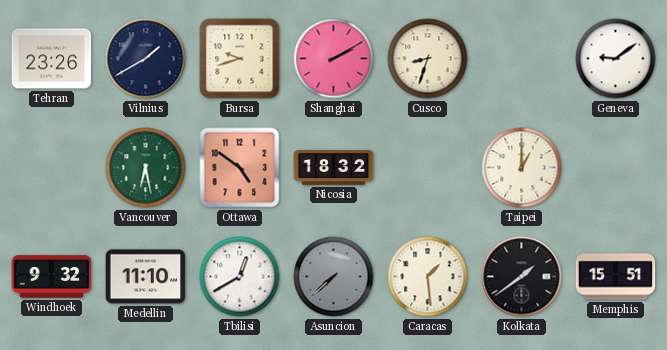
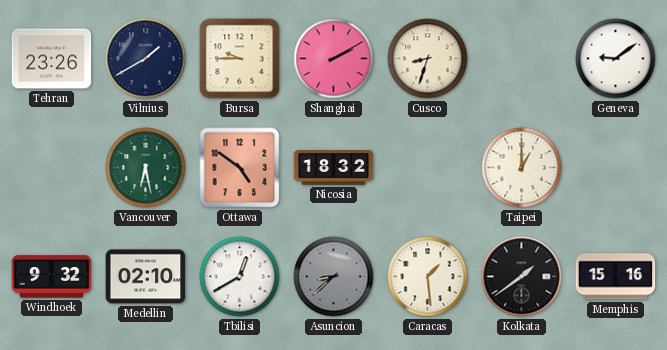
Bursa: 9:42 -> 9:45
Medellin: 11:10 -> 02:10
Asuncion: 7:38 -> 8:38
Memphis: 15:51 -> 15:16
